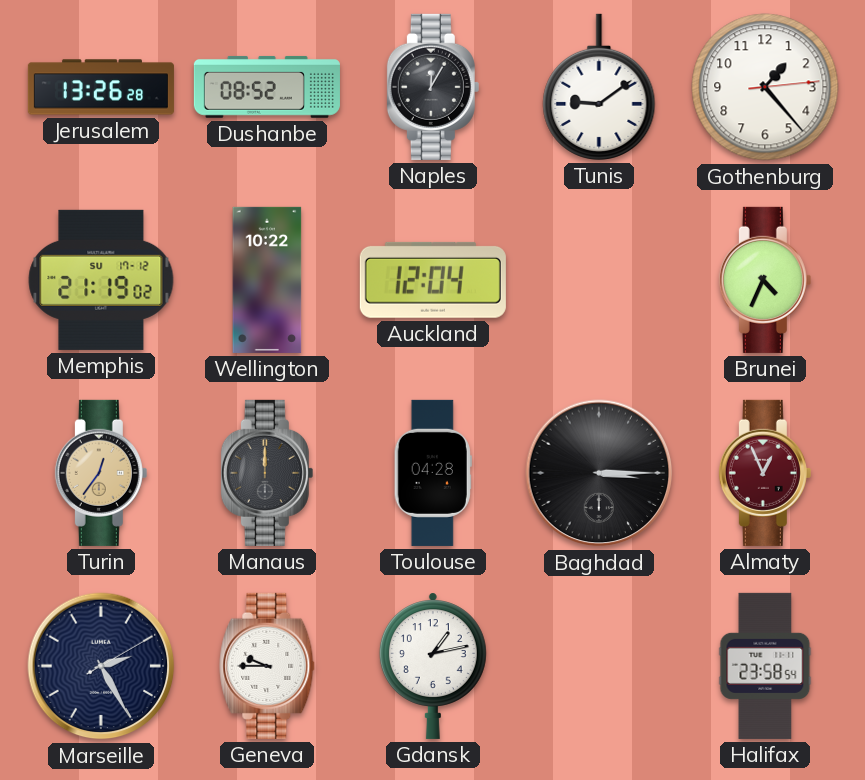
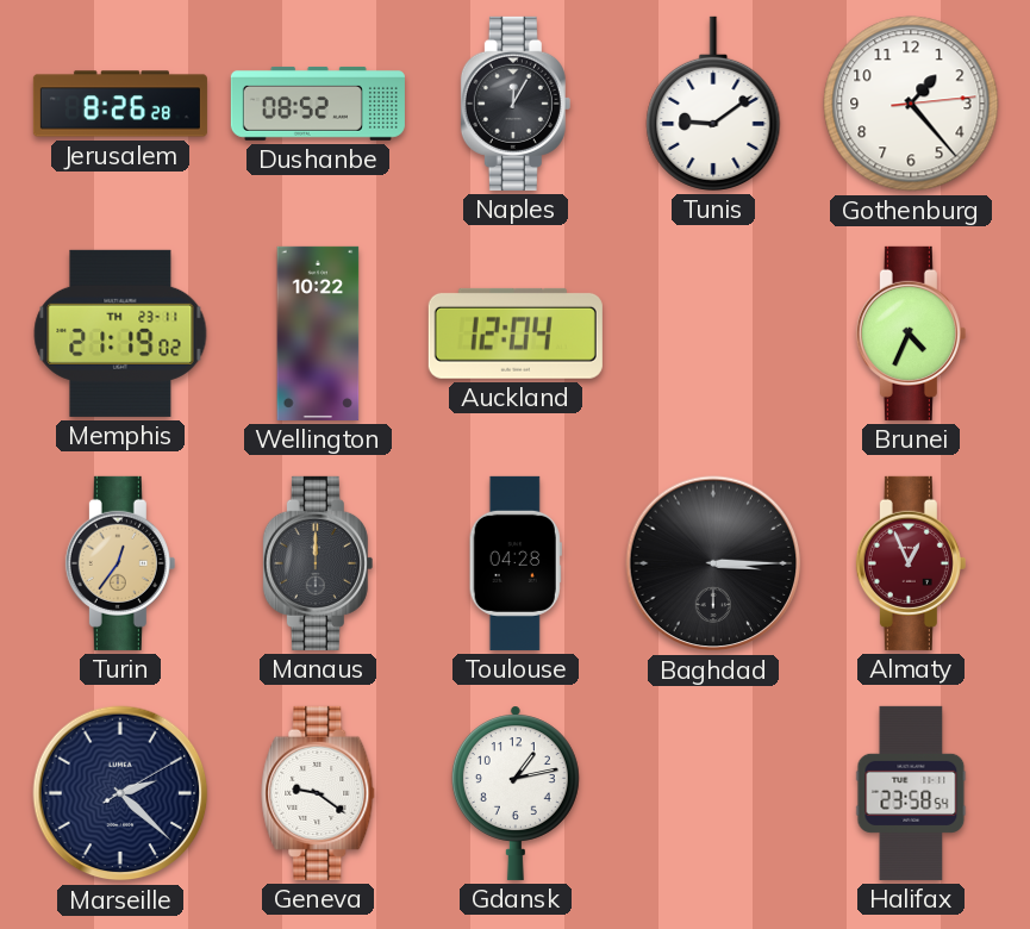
Jerusalem: 13:26 -> 8:26
Memphis date: SU 17-12 -> TH 23-11
Marseille: 2:25 -> 2:22
Geneva: 9:45 -> 9:21
